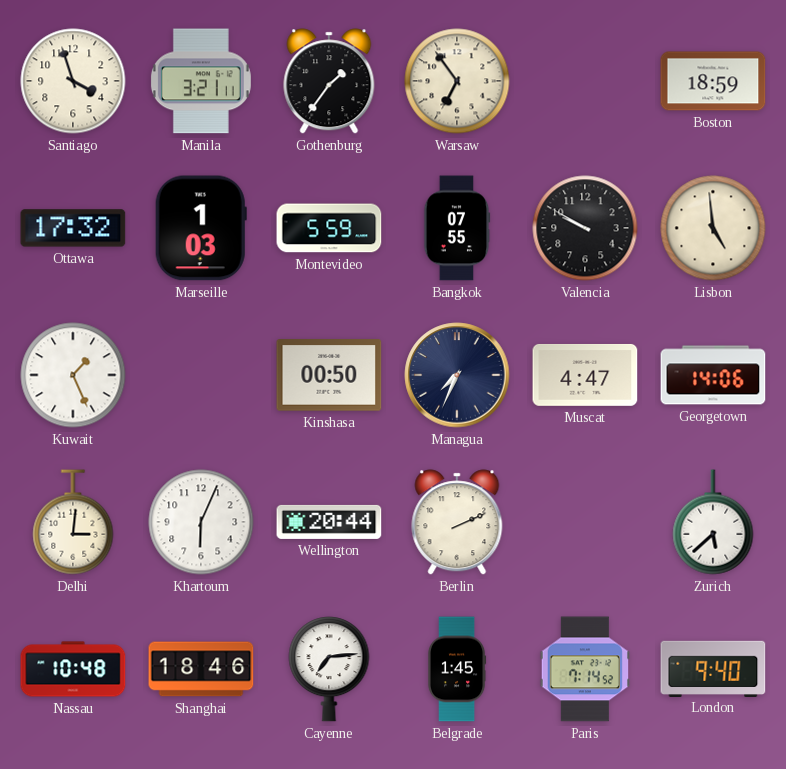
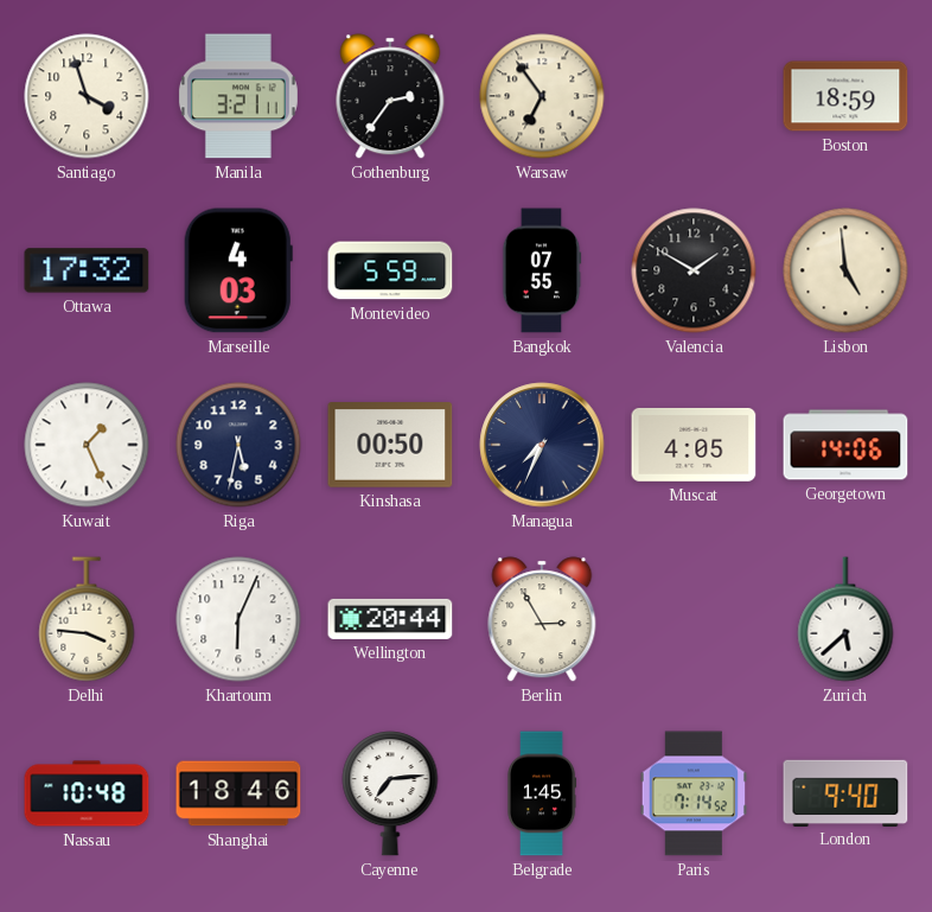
Gothenburg: 1:36 -> 2:36
Marseille: 1:03 -> 4:03
Valencia: 9:50 -> 1:50
Riga: none -> 5:32
Muscat: 4:47 -> 4:05
Delhi: 3:01 -> 3:46
Berlin: 2:11 -> 2:55
